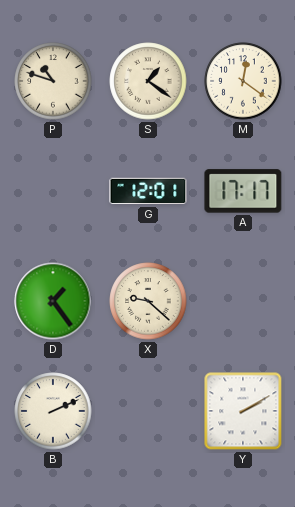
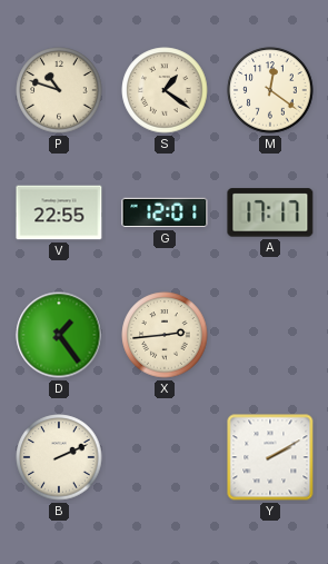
V: none -> 22:55
X: 9:22 -> 2:44
